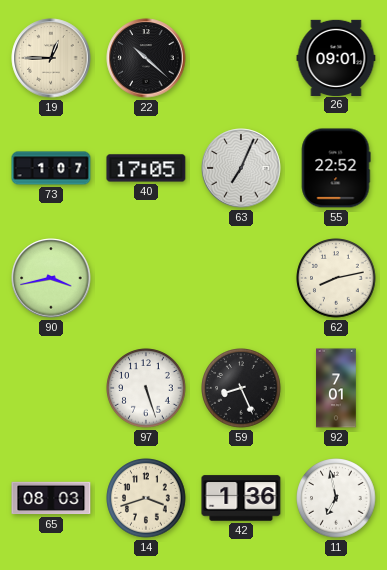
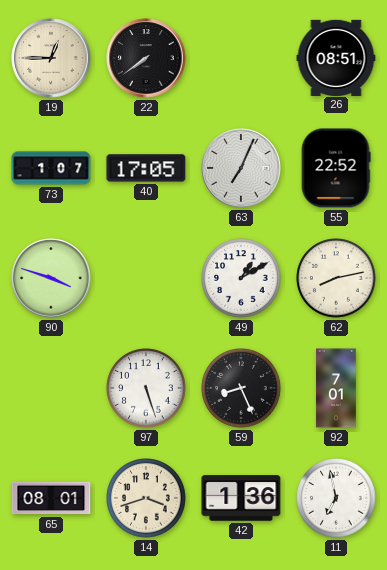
22: 10:22 -> 7:39
26: 09:01 -> 08:51
90: 3:43 -> 3:48
49: none -> 1:10
65: 08:03 -> 08:01
